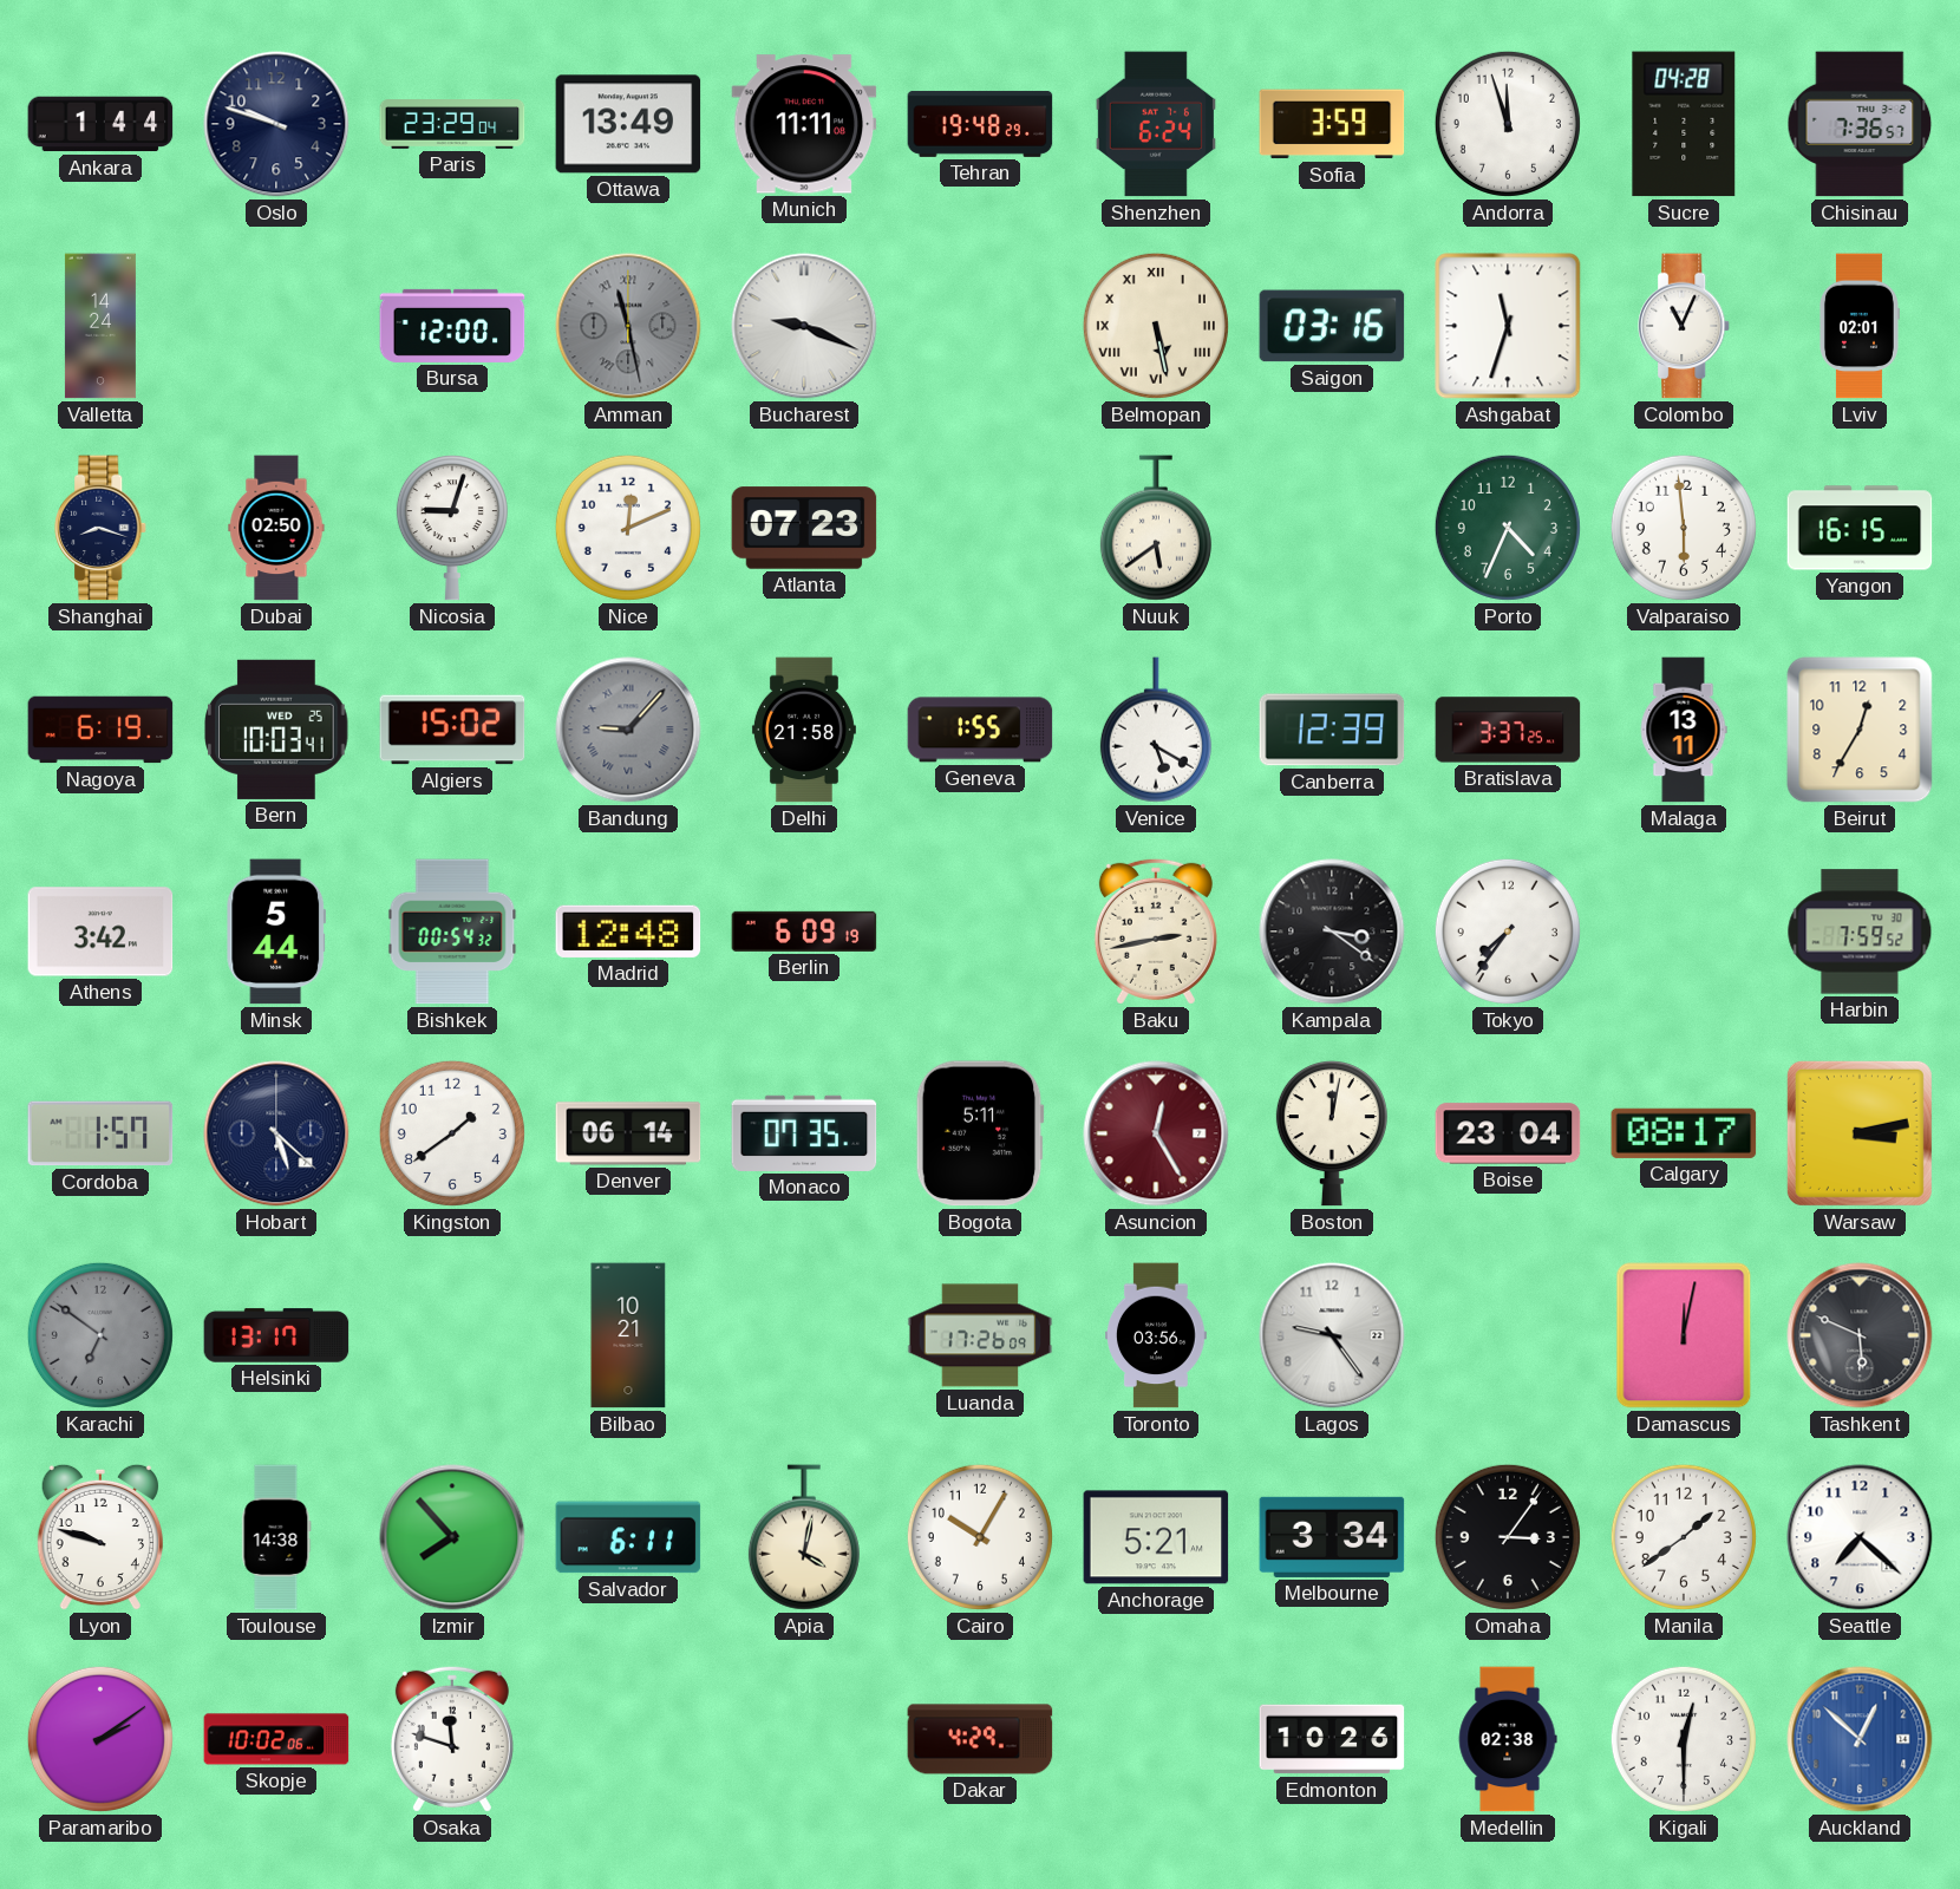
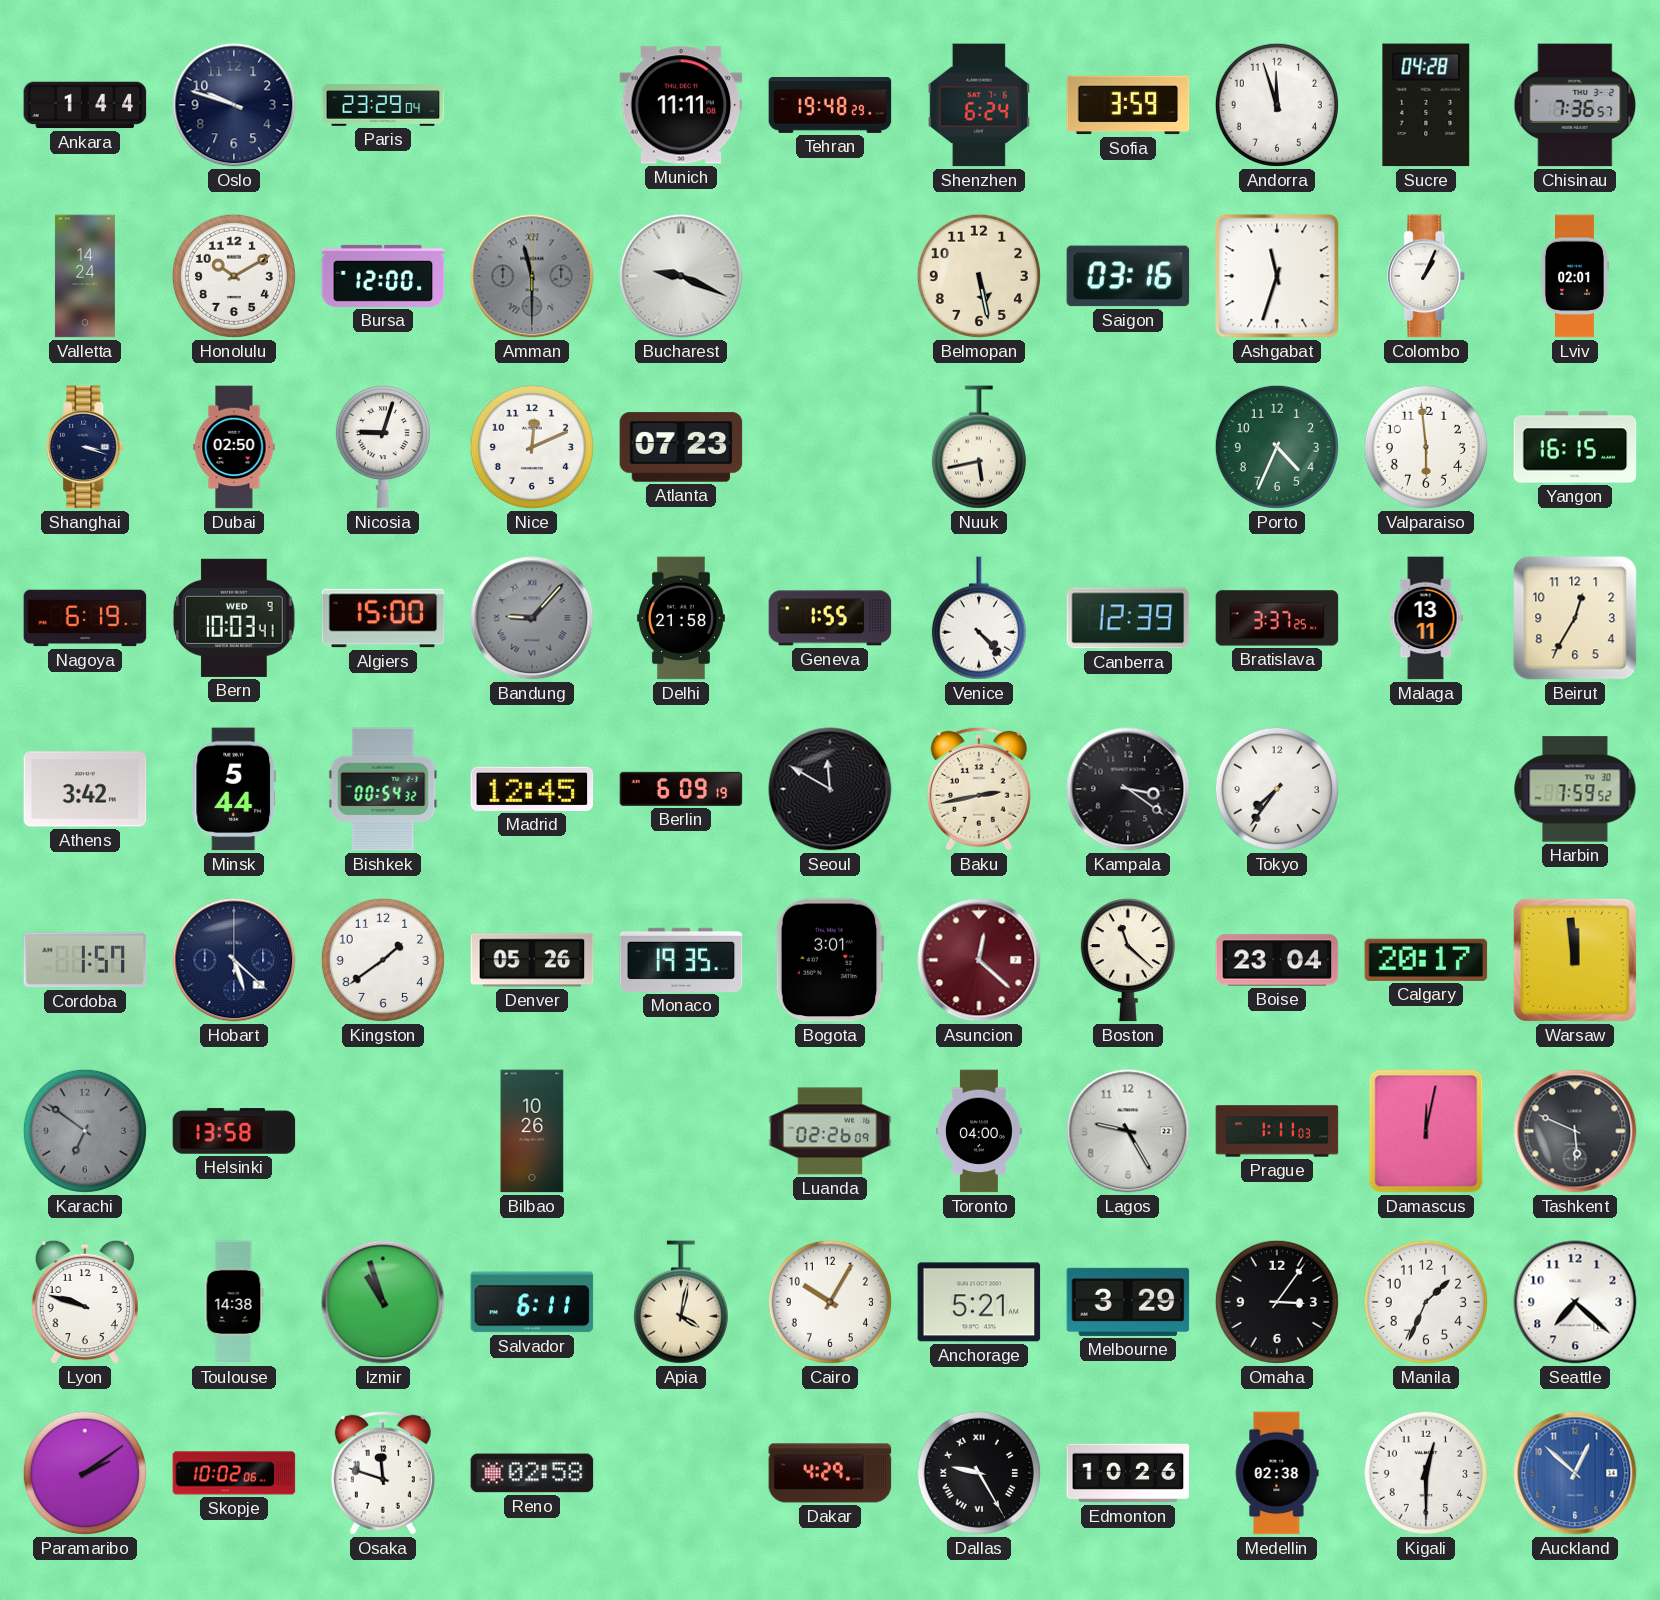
Ottawa: 13:49 -> none
Honolulu: none -> 10:10
Amman: 11:28 -> 11:30
Belmopan numerals: Roman -> Arabic
Colombo: 11:04 -> 1:04
Shanghai: 8:18 -> 3:18
Nuuk: 5:39 -> 5:43
Bern date: WED 25 -> WED 9
Algiers: 15:02 -> 15:00
Venice: 5:20 -> 4:23
Madrid: 12:48 -> 12:45
Seoul: none -> 11:50
Denver: 06:14 -> 05:26
Monaco: 07:35 -> 19:35
Bogota: 5:11 -> 3:01
Asuncion: 12:25 -> 12:22
Boston: 12:02 -> 11:22
Calgary: 08:17 -> 20:17
Warsaw: 3:13 -> 11:59
Helsinki: 13:17 -> 13:58
Bilbao: 10:21 -> 10:26
Luanda: 17:26 -> 02:26
Toronto: 03:56 -> 04:00
Lagos: 9:24 -> 9:25
Prague: none -> 1:11
Izmir: 7:53 -> 10:57
Melbourne: 3:34 -> 3:29
Manila: 1:39 -> 1:34
Reno: none -> 02:58
Dallas: none -> 9:25
